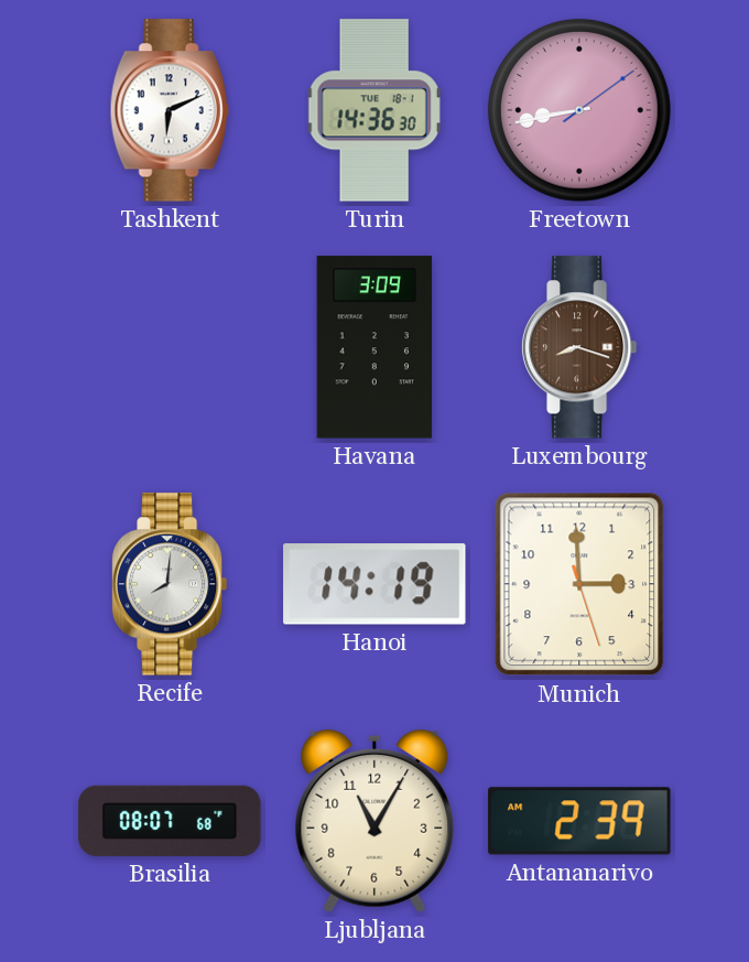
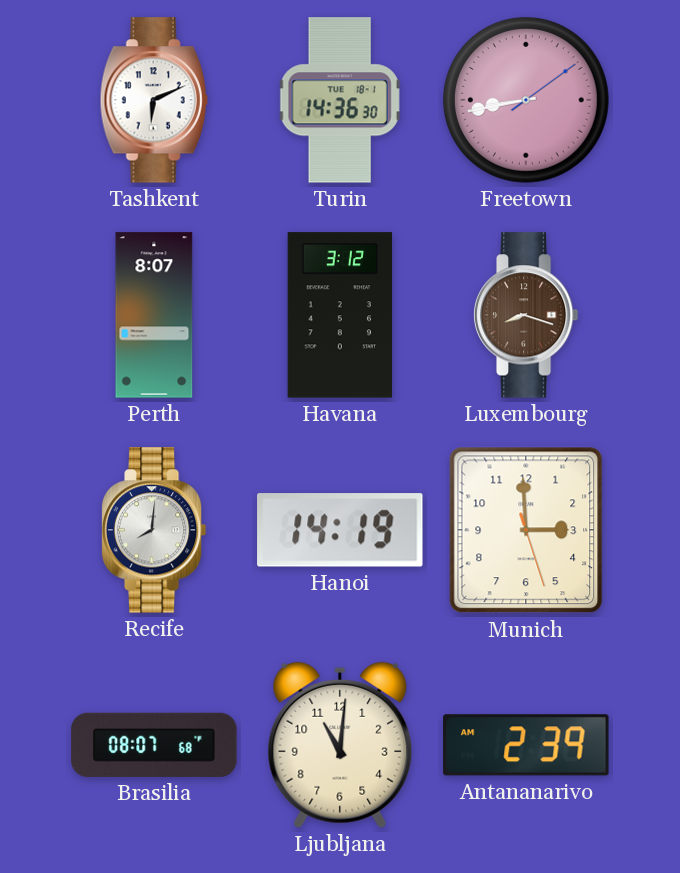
Perth: none -> 8:07
Havana: 3:09 -> 3:12
Ljubljana: 11:05 -> 11:01
